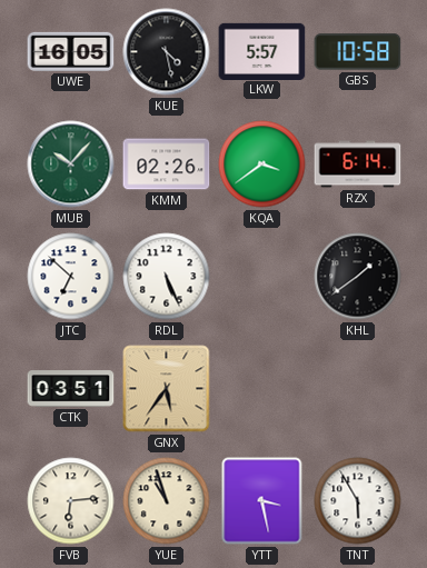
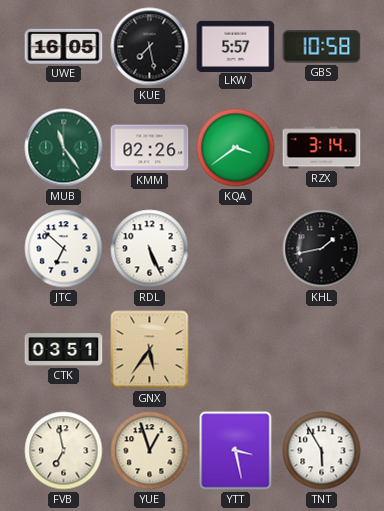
KUE: 4:28 -> 7:28
MUB: 10:07 -> 11:24
RZX: 6:14 -> 3:14
KHL: 1:39 -> 1:43
FVB: 6:14 -> 6:58
YUE: 10:57 -> 12:57
